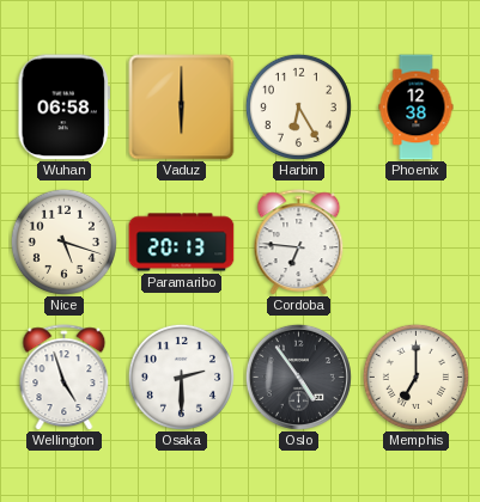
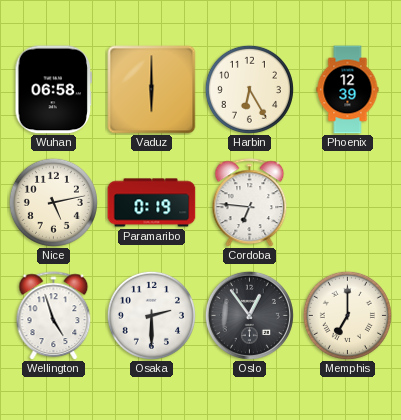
Phoenix: 12:38 -> 12:39
Nice: 5:18 -> 5:13
Paramaribo: 20:13 -> 0:19
Oslo: 4:54 -> 12:54
